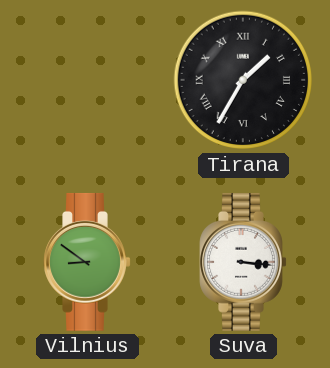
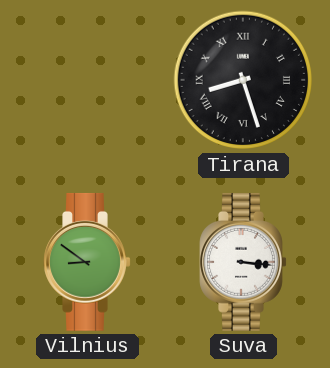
Tirana: 1:35 -> 8:27
